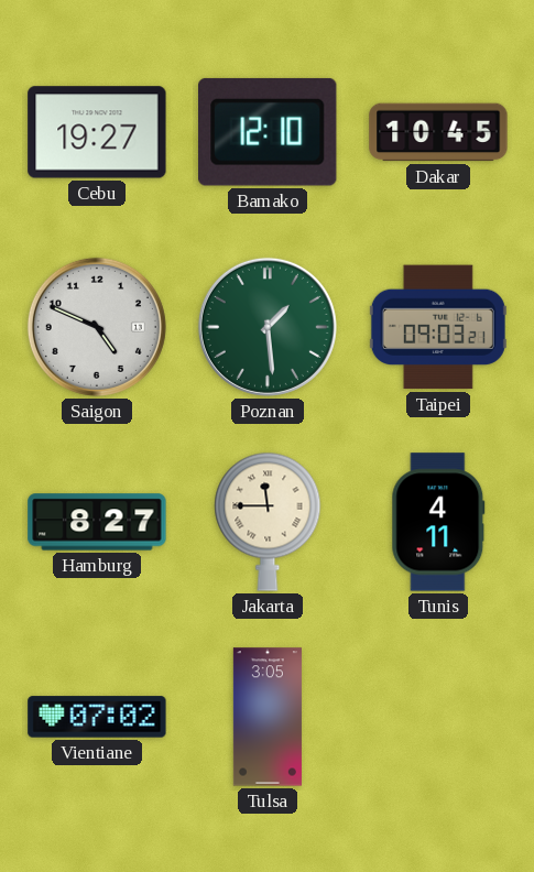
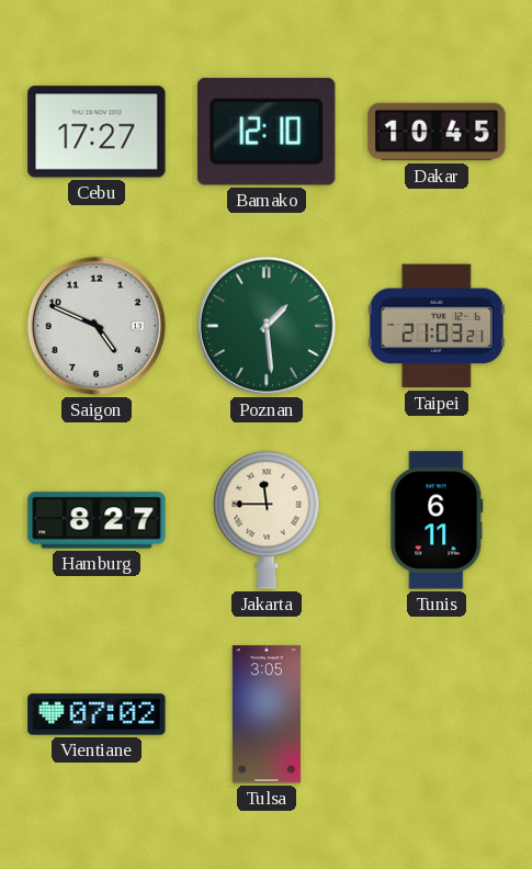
Cebu: 19:27 -> 17:27
Taipei: 09:03 -> 21:03
Tunis: 4:11 -> 6:11
